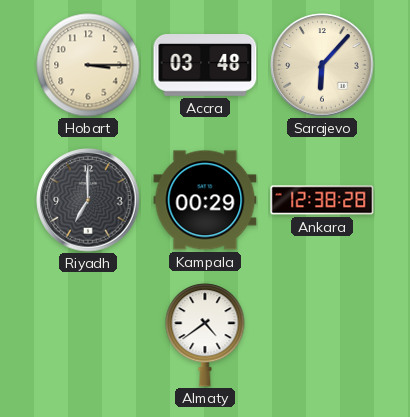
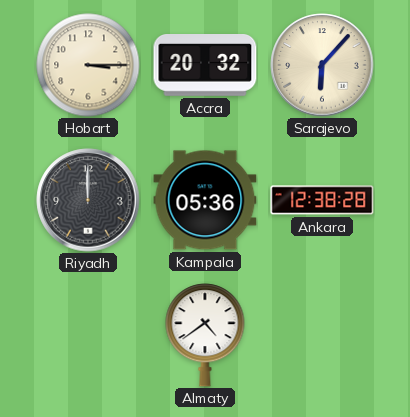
Accra: 03:48 -> 20:32
Riyadh: 7:00 -> 12:00
Kampala: 00:29 -> 05:36
